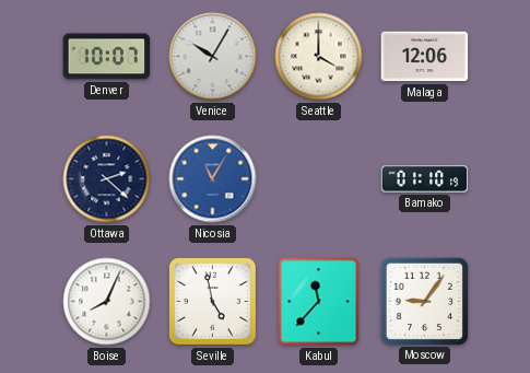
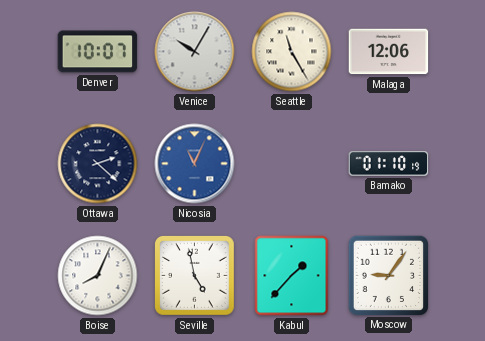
Seattle: 4:00 -> 11:25
Nicosia: 11:05 -> 11:04
Kabul: 11:37 -> 1:37
